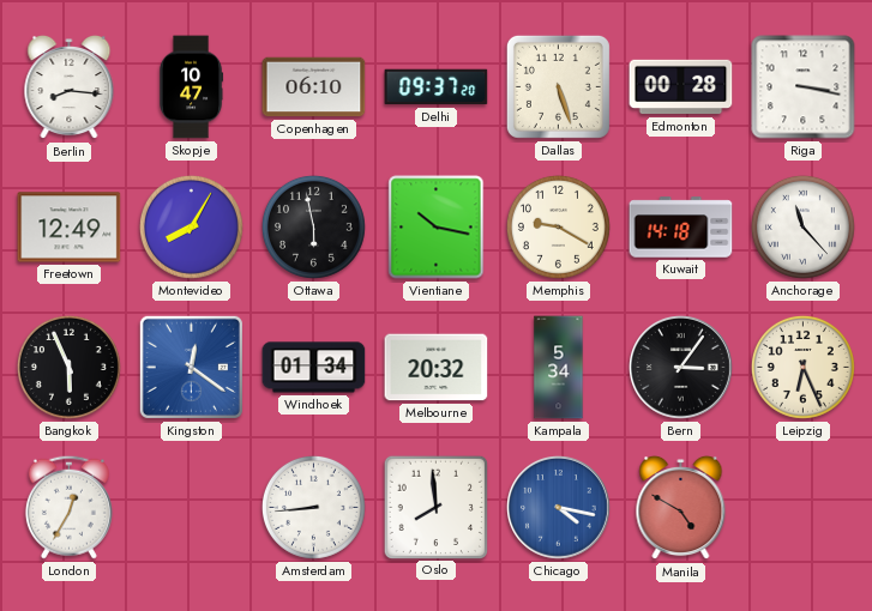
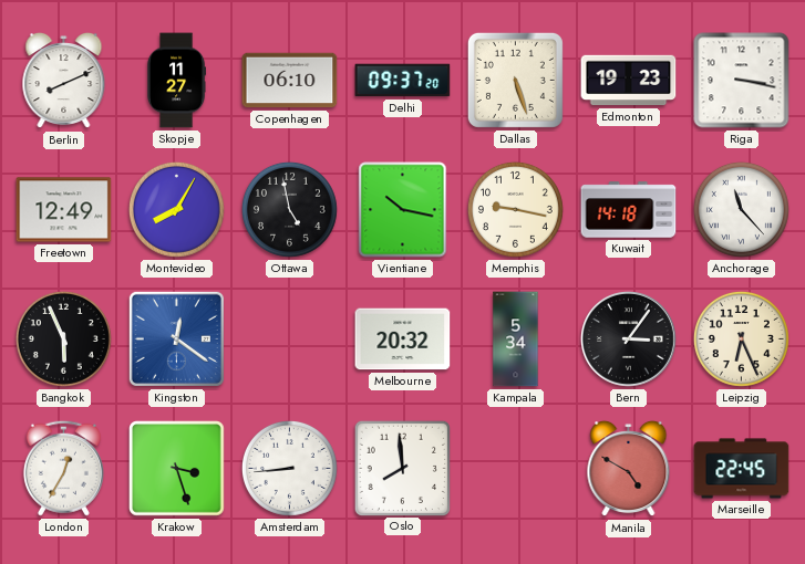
Berlin: 8:16 -> 8:11
Skopje: 10:47 -> 11:27
Edmonton: 00:28 -> 19:23
Ottawa: 5:58 -> 4:58
Memphis: 9:20 -> 9:17
Windhoek: 01:34 -> none
Krakow: none -> 3:27
Chicago: 4:17 -> none
Marseille: none -> 22:45
